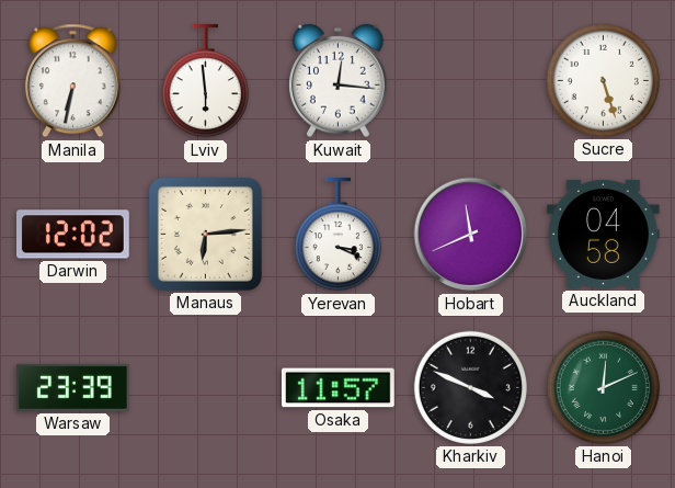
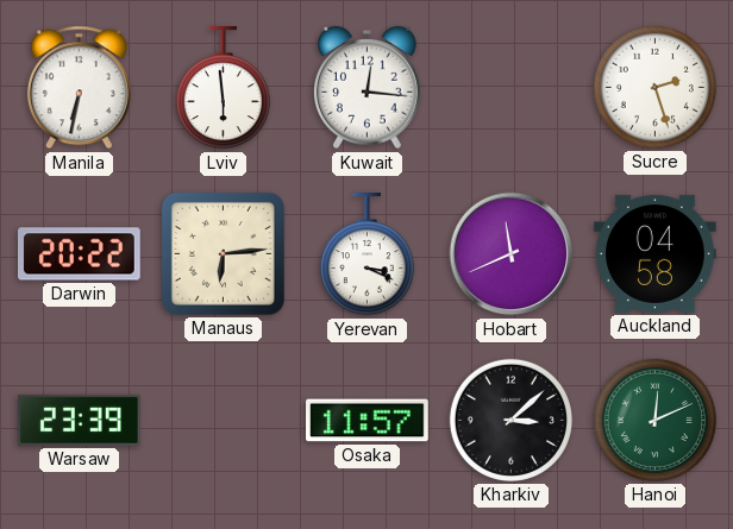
Sucre: 5:27 -> 2:27
Darwin: 12:02 -> 20:22
Kharkiv: 3:49 -> 3:08
